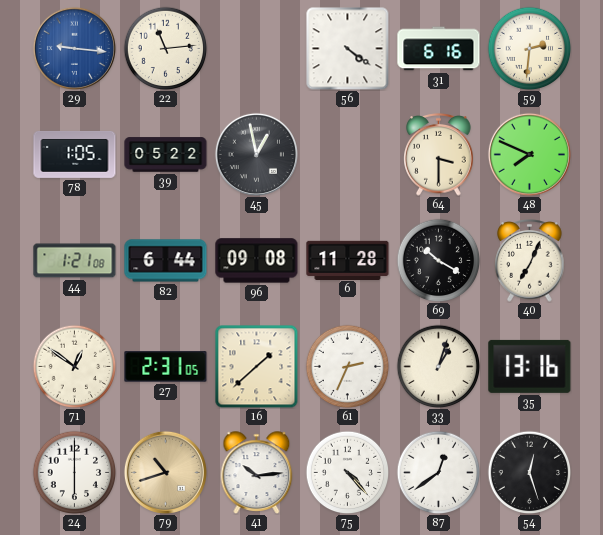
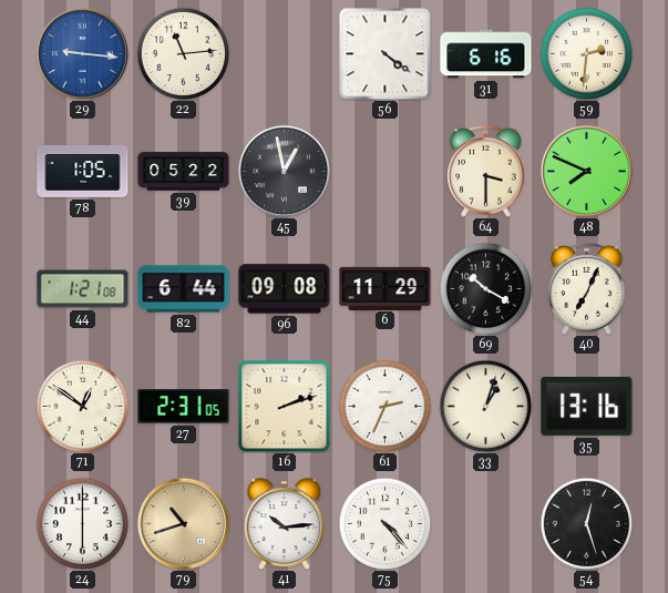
6: 11:28 -> 11:29
16: 1:38 -> 2:12
87: 12:39 -> none
